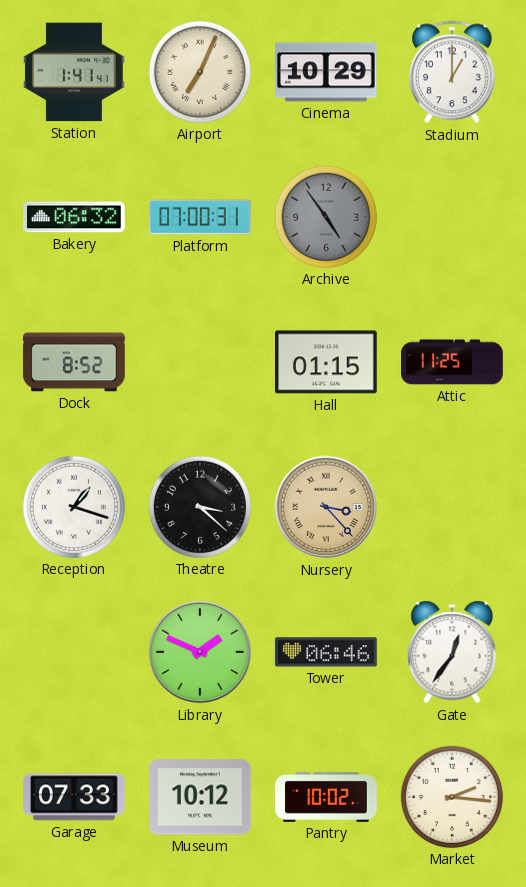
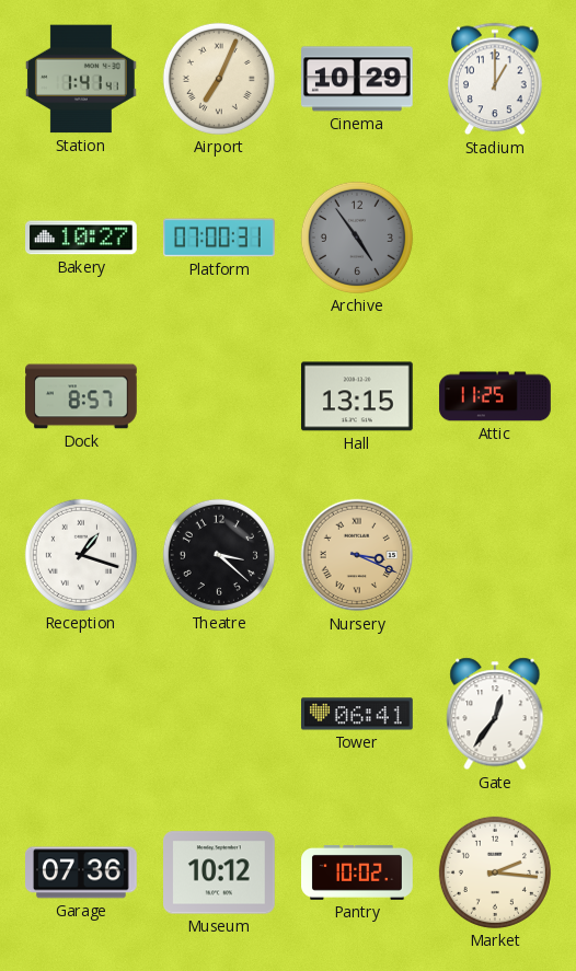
Bakery: 06:32 -> 10:27
Dock: 8:52 -> 8:57
Hall: 01:15 -> 13:15
Nursery: 3:23 -> 3:19
Library: 1:49 -> none
Tower: 06:46 -> 06:41
Garage: 07:33 -> 07:36
